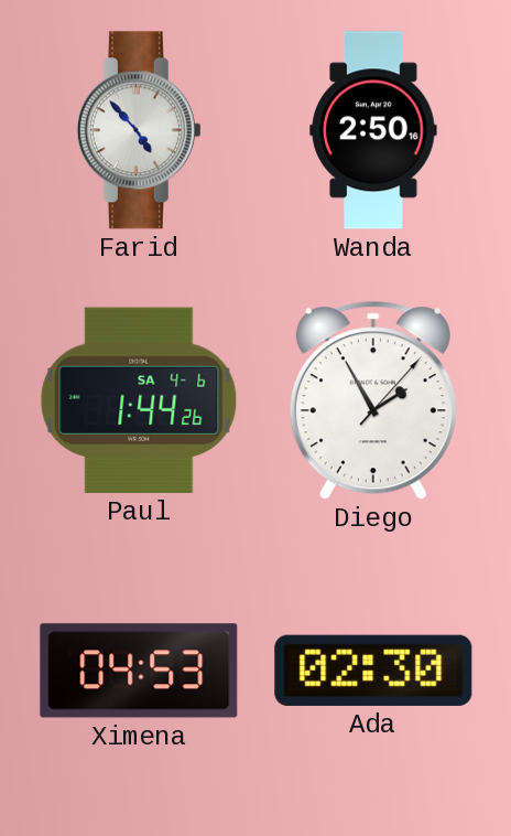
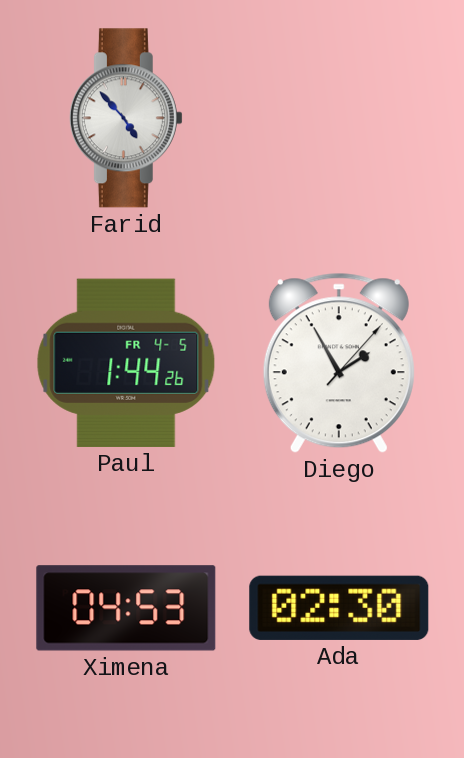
Wanda: 2:50 -> none
Paul date: SA 4-6 -> FR 4-5
